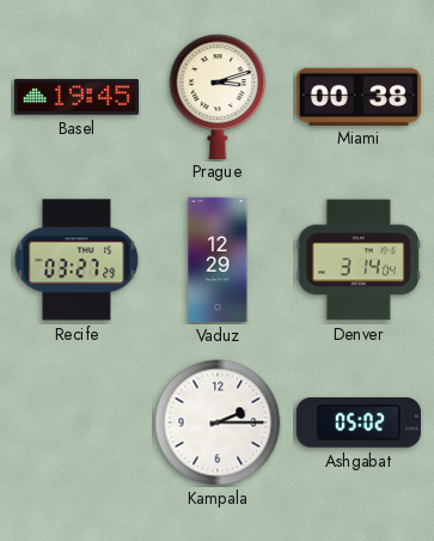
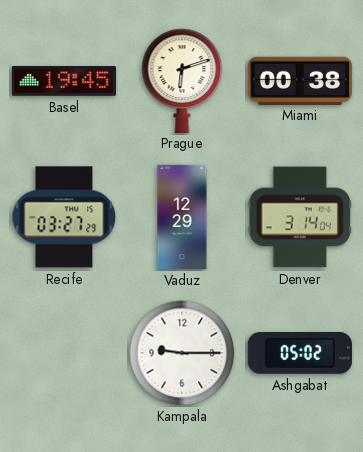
Prague: 3:12 -> 6:12
Kampala: 2:15 -> 9:15
